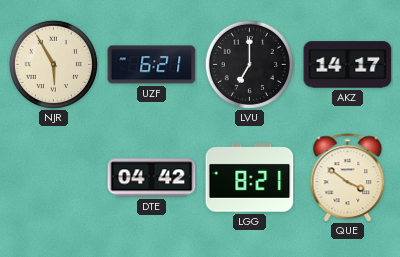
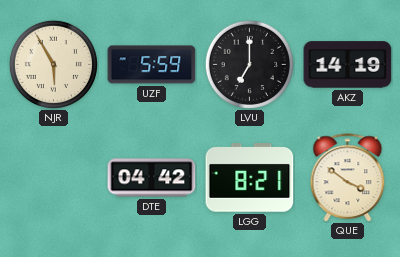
UZF: 6:21 -> 5:59
AKZ: 14:17 -> 14:19
